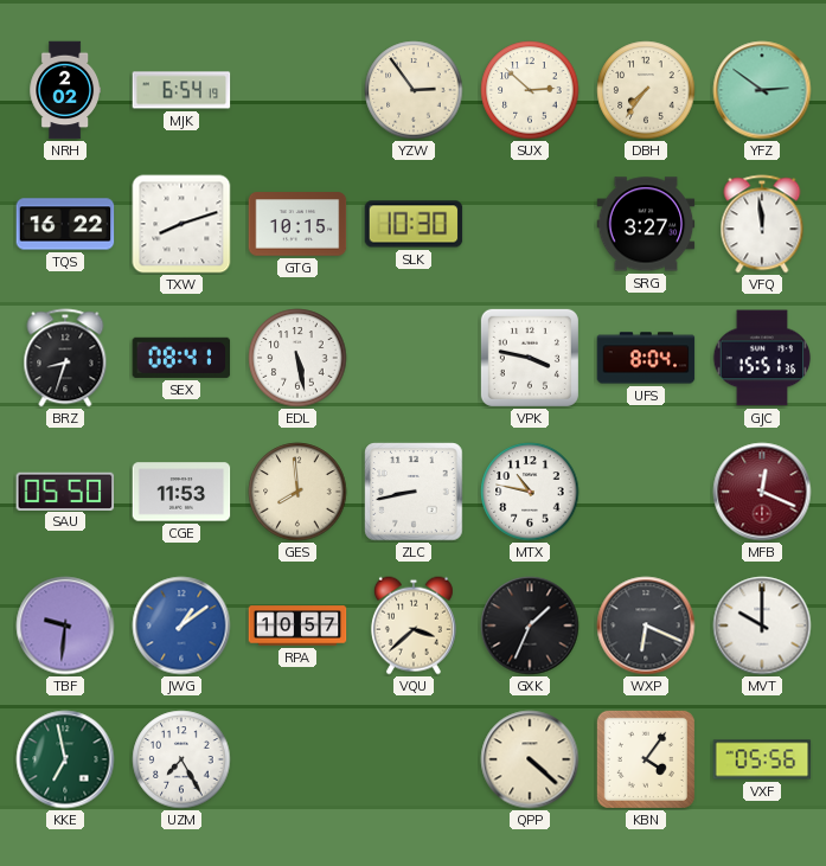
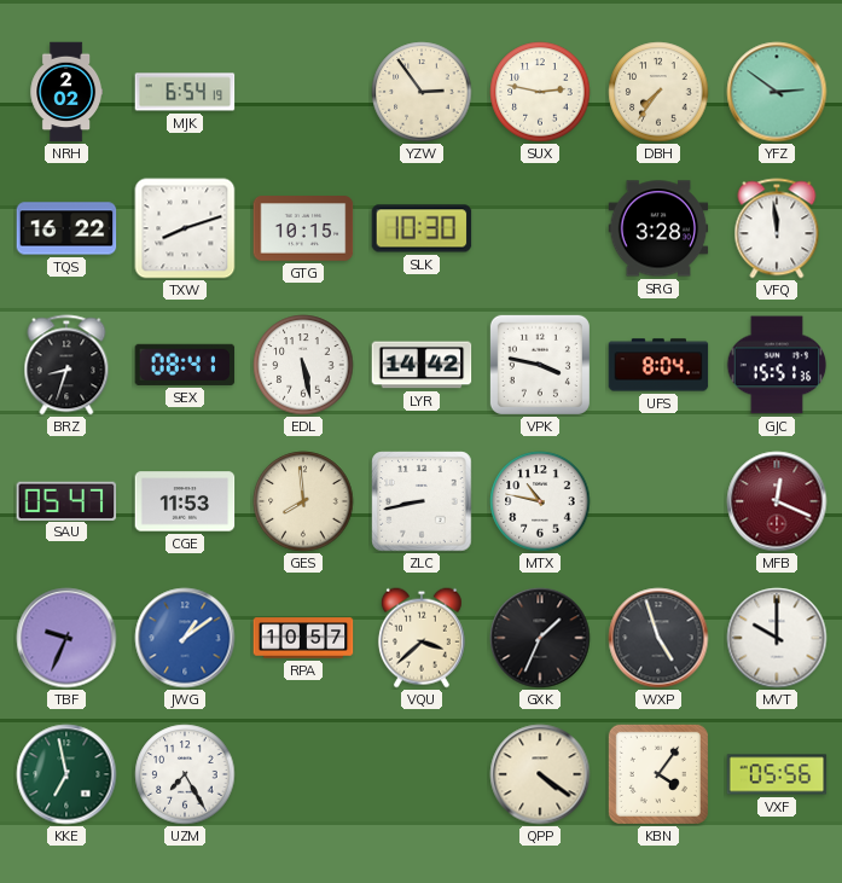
SUX: 2:52 -> 2:47
SRG: 3:27 -> 3:28
LYR: none -> 14:42
SAU: 05:50 -> 05:47
TBF: 9:31 -> 9:34
WXP: 6:19 -> 4:57
QPP: 4:22 -> 4:21
